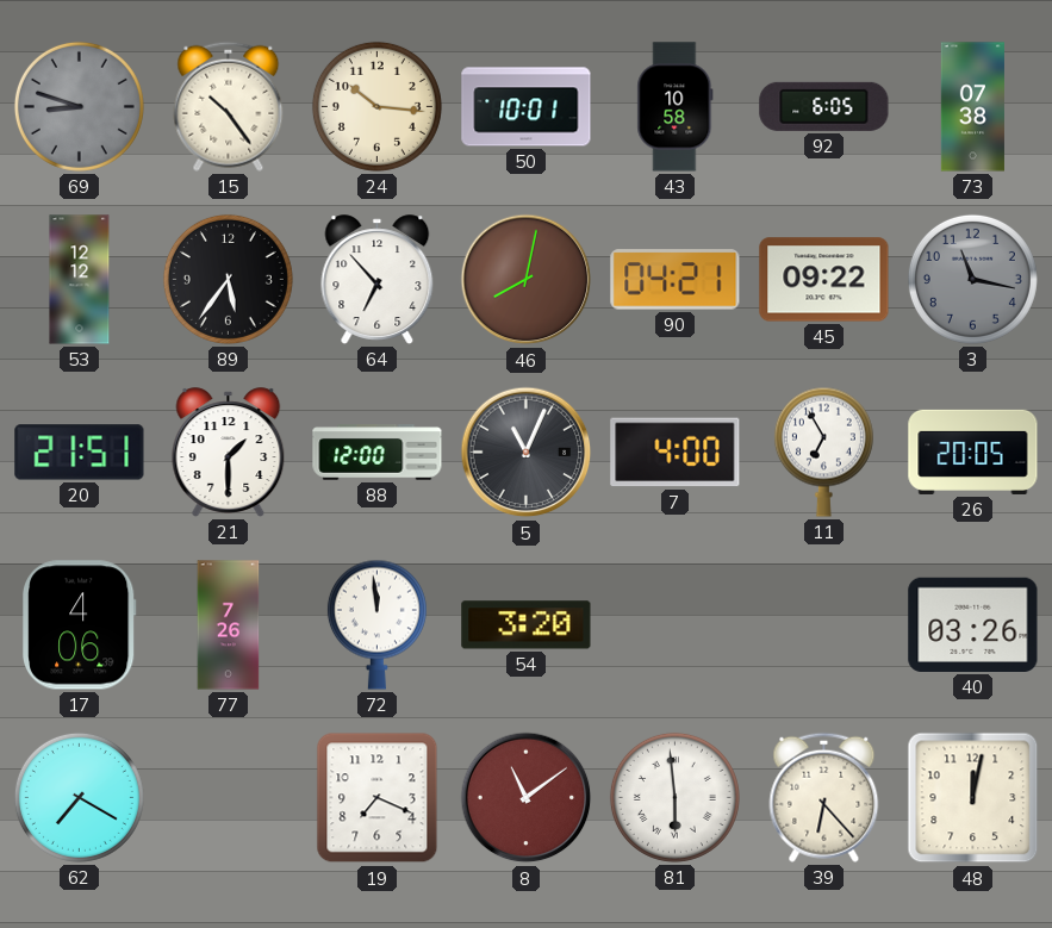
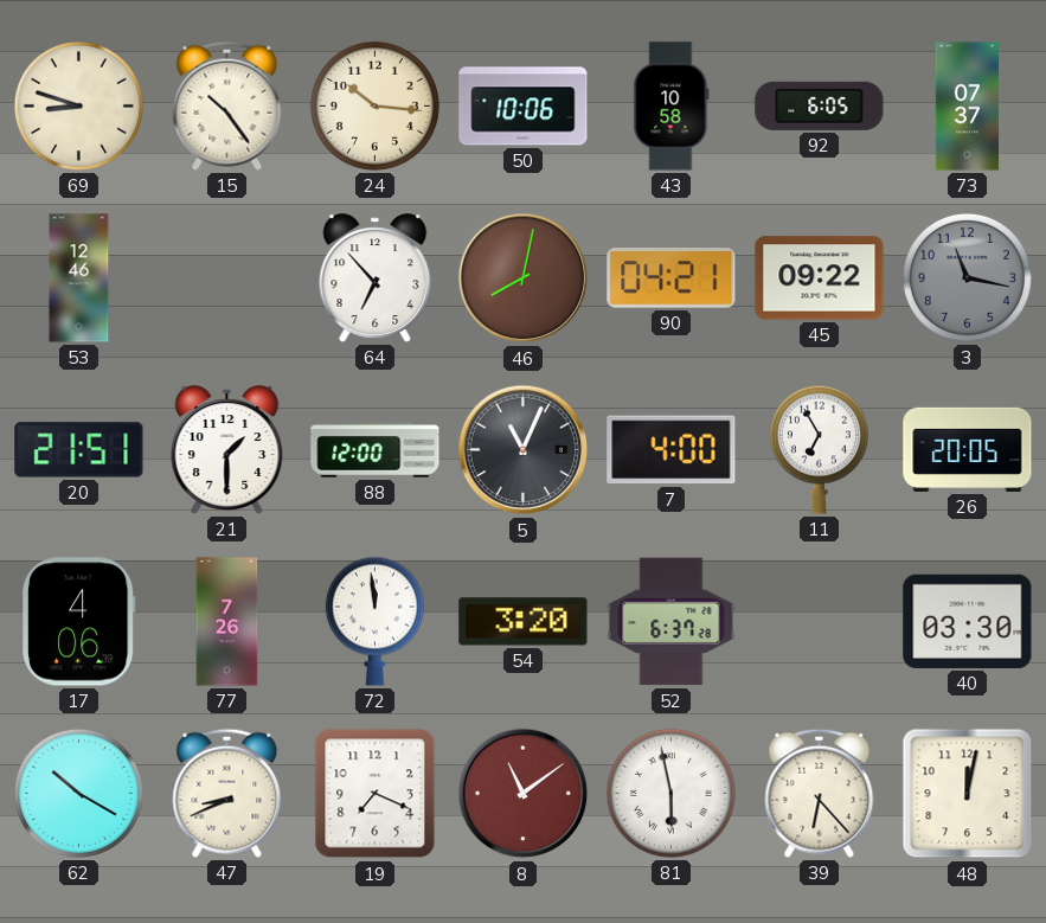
69 dial: grey -> cream
50: 10:01 -> 10:06
73: 07:38 -> 07:37
53: 12:12 -> 12:46
89: 5:36 -> none
52: none -> 6:37
40: 03:26 -> 03:30
62: 7:20 -> 10:20
47: none -> 8:41
81: 5:59 -> 5:58
